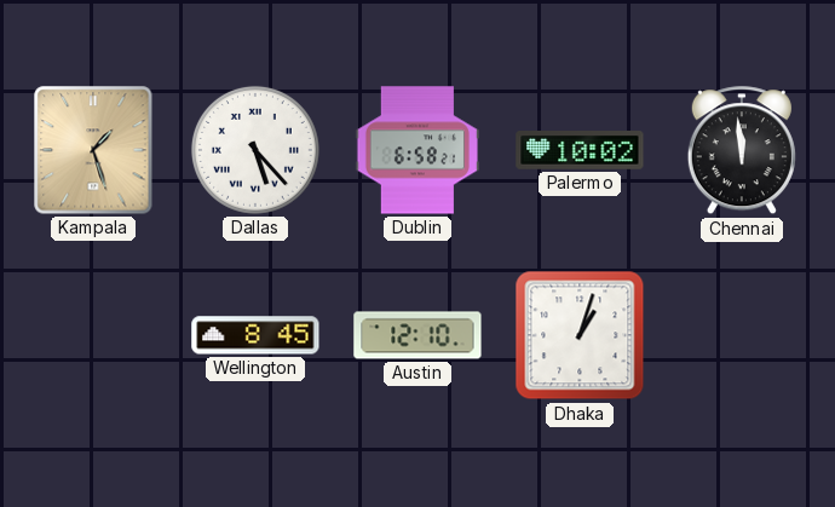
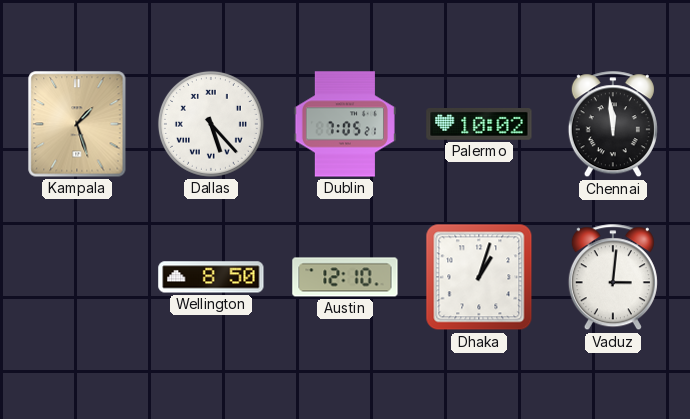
Dublin: 6:58 -> 7:05
Wellington: 8:45 -> 8:50
Vaduz: none -> 3:01
